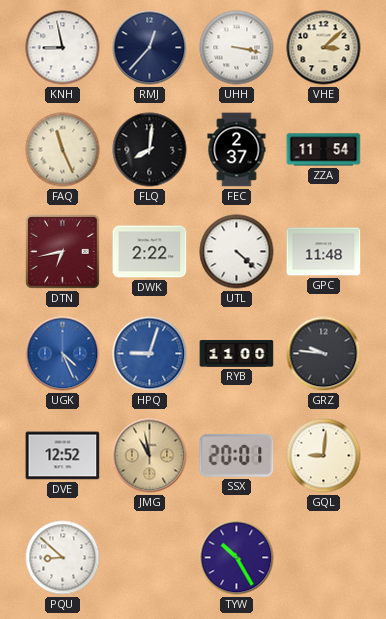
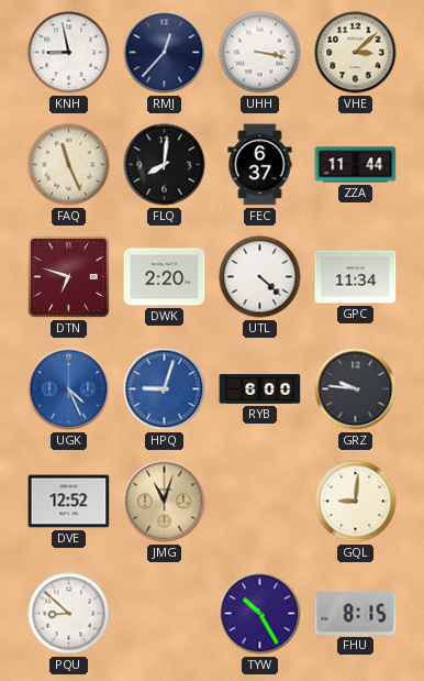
FEC: 2:37 -> 6:37
ZZA: 11:54 -> 11:44
DTN: 6:43 -> 6:48
DWK: 2:22 -> 2:20
GPC: 11:48 -> 11:34
RYB: 11:00 -> 6:00
JMG: 10:58 -> 11:03
SSX: 20:01 -> none
FHU: none -> 8:15
